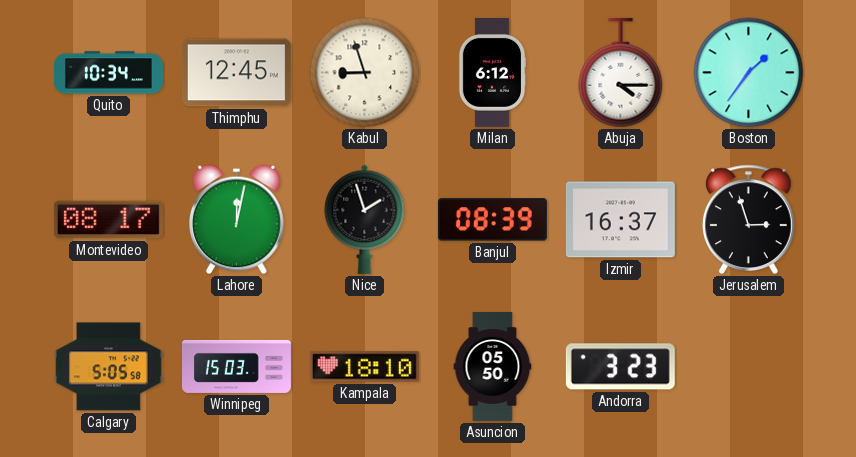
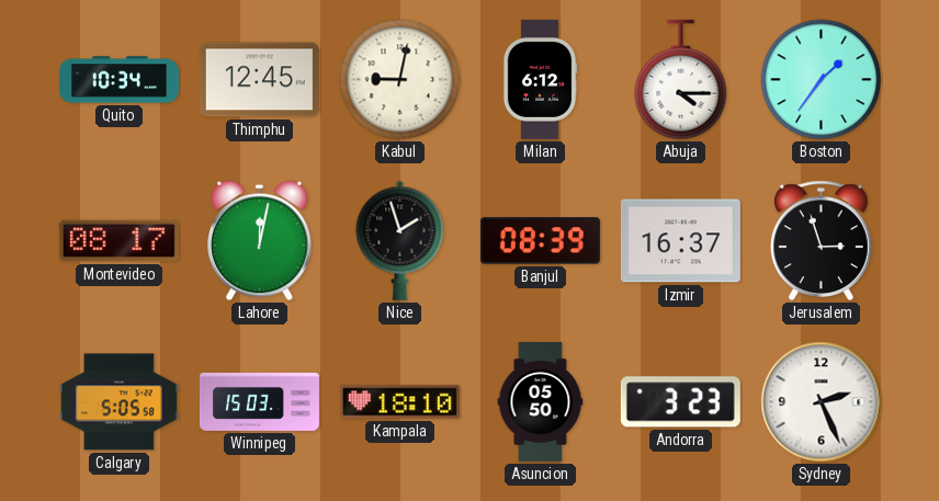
Kabul: 8:57 -> 9:02
Sydney: none -> 2:26
